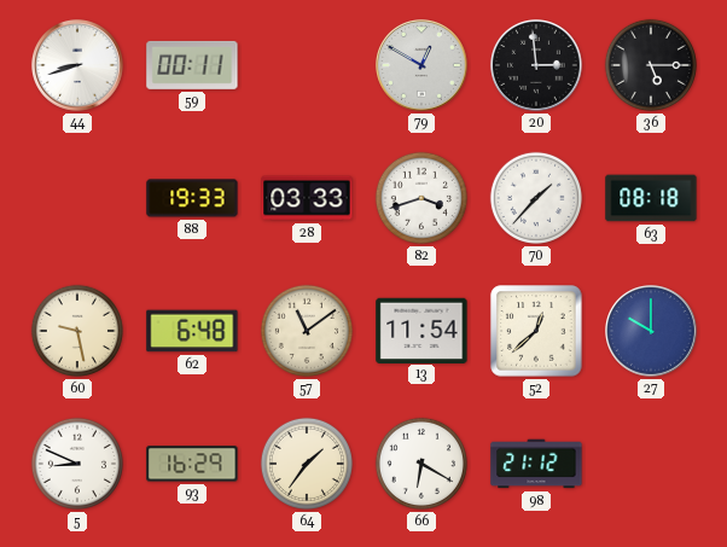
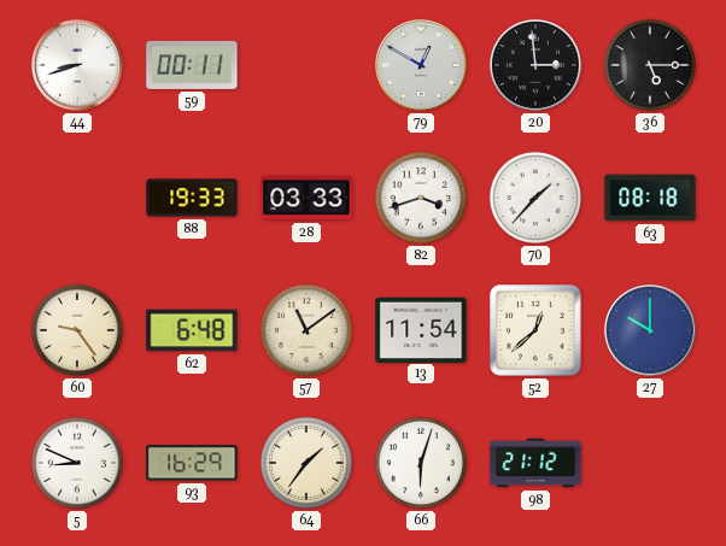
60: 9:28 -> 9:24
66: 6:20 -> 6:03
